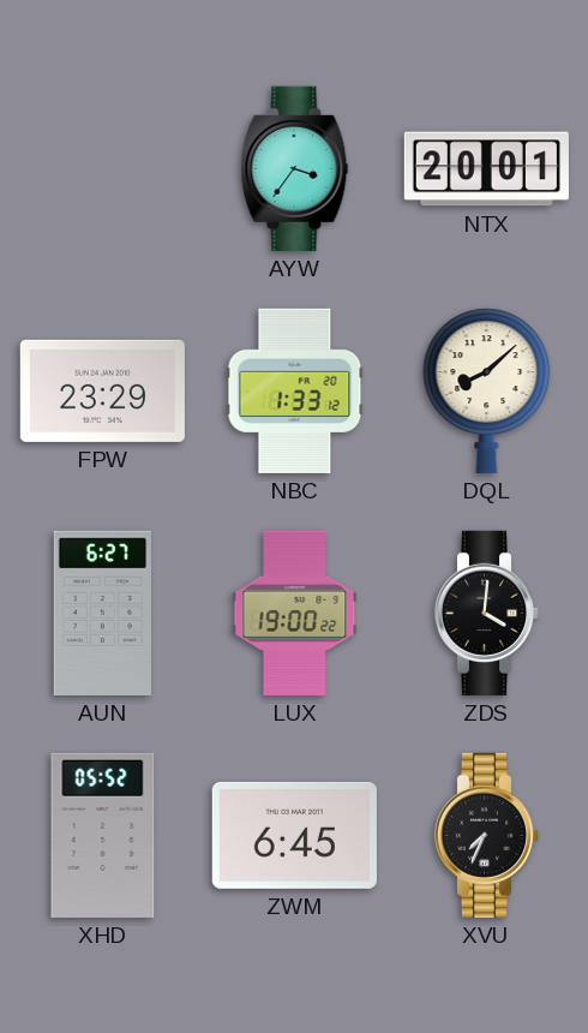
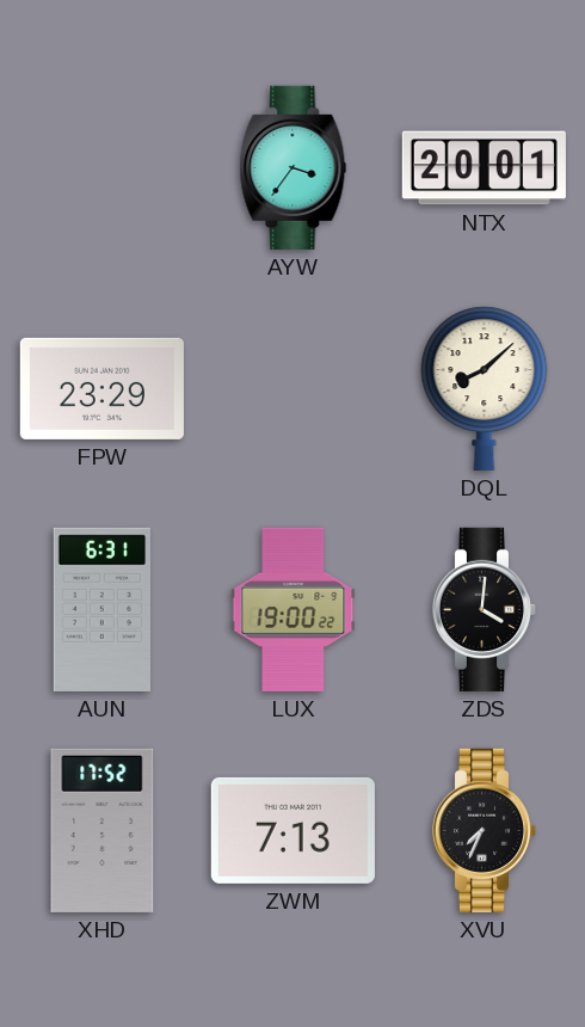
NBC: 1:33 -> none
AUN: 6:27 -> 6:31
XHD: 05:52 -> 17:52
ZWM: 6:45 -> 7:13
